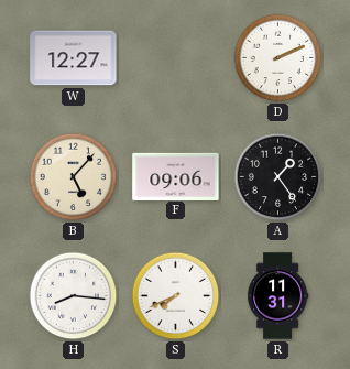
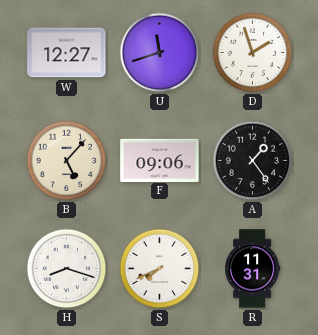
U: none -> 11:42
D: 2:11 -> 1:57
H: 8:16 -> 8:18
